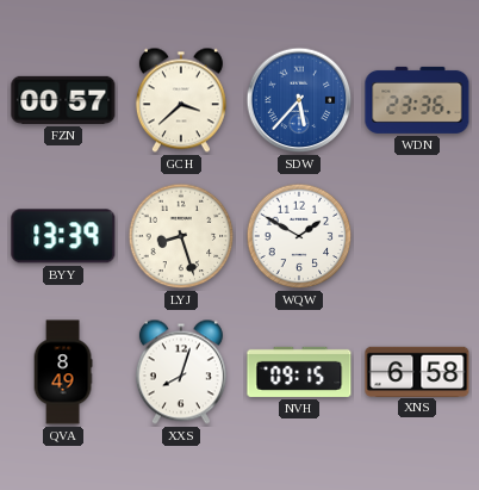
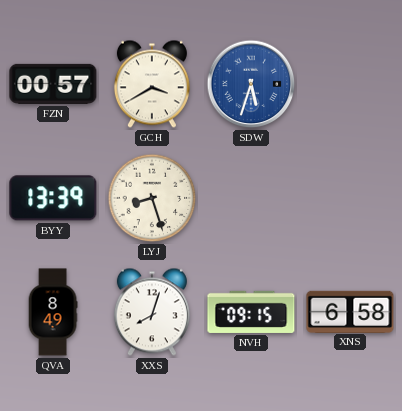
GCH: 3:38 -> 3:40
SDW: 5:37 -> 5:33
WDN: 23:36 -> none
WQW: 1:50 -> none
